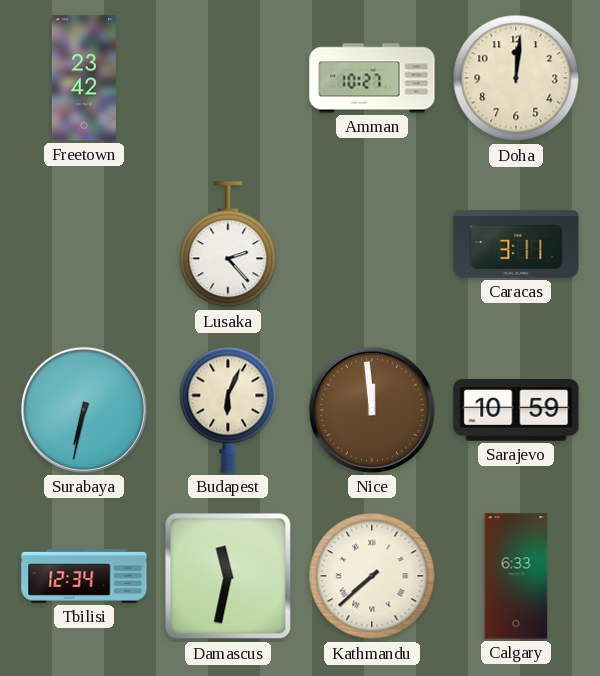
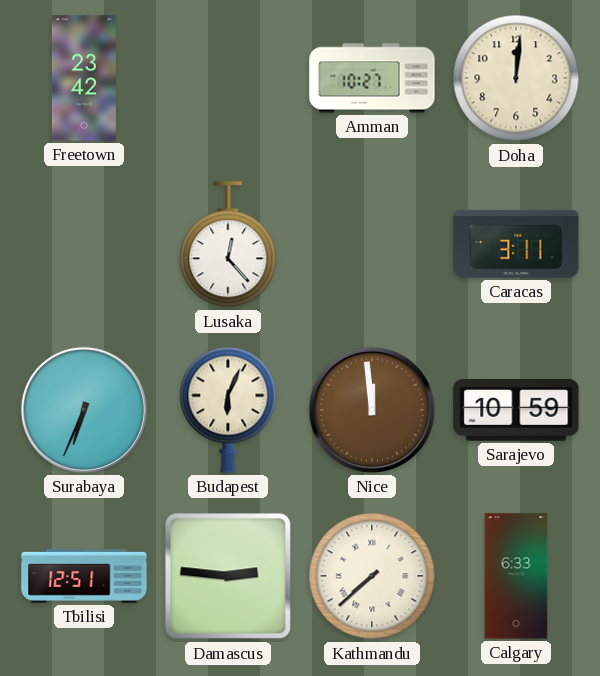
Lusaka: 2:23 -> 12:23
Surabaya: 6:32 -> 6:34
Tbilisi: 12:34 -> 12:51
Damascus: 11:32 -> 2:46
